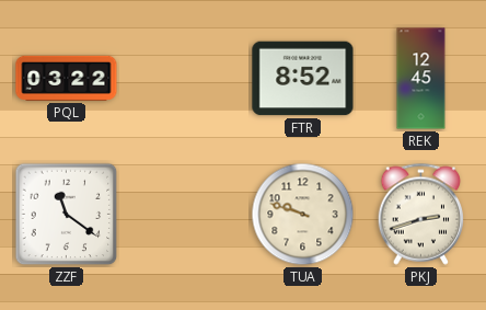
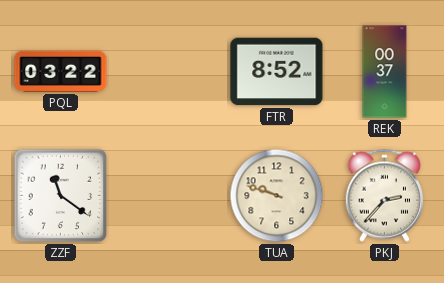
REK: 12:45 -> 00:37
PKJ: 2:42 -> 2:37
